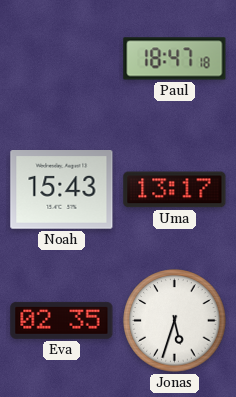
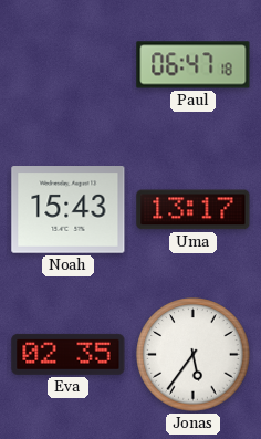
Paul: 18:47 -> 06:47
Jonas: 5:33 -> 5:36
